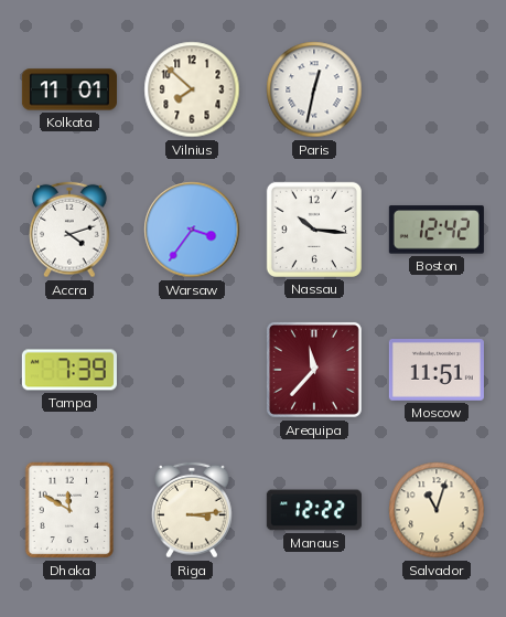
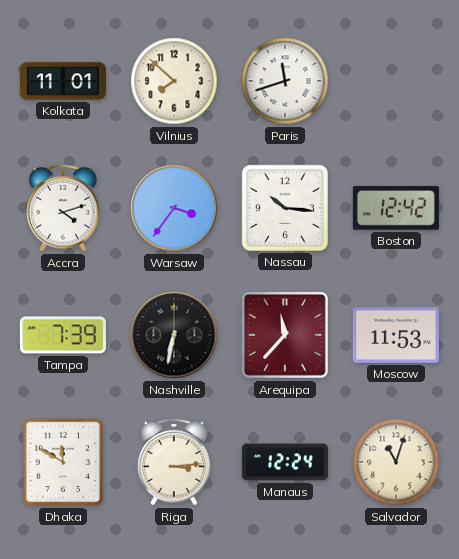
Paris: 12:32 -> 11:42
Nashville: none -> 6:32
Moscow: 11:51 -> 11:53
Manaus: 12:22 -> 12:24
